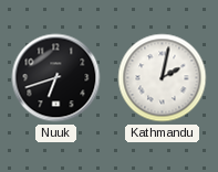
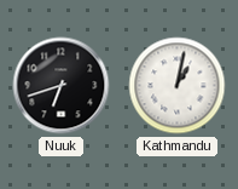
Kathmandu: 2:02 -> 1:02
